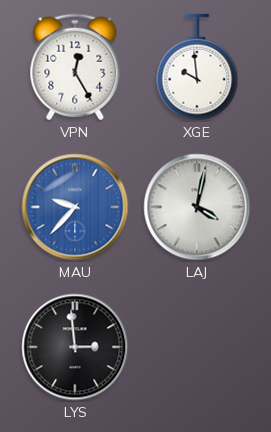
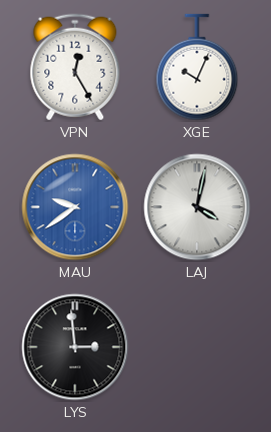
XGE: 9:59 -> 10:04
MAU: 9:37 -> 9:39
